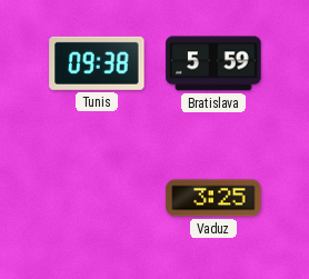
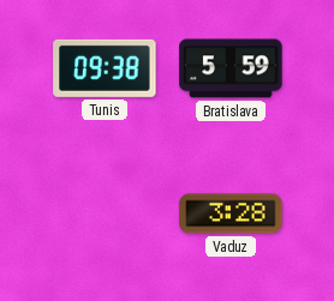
Vaduz: 3:25 -> 3:28
